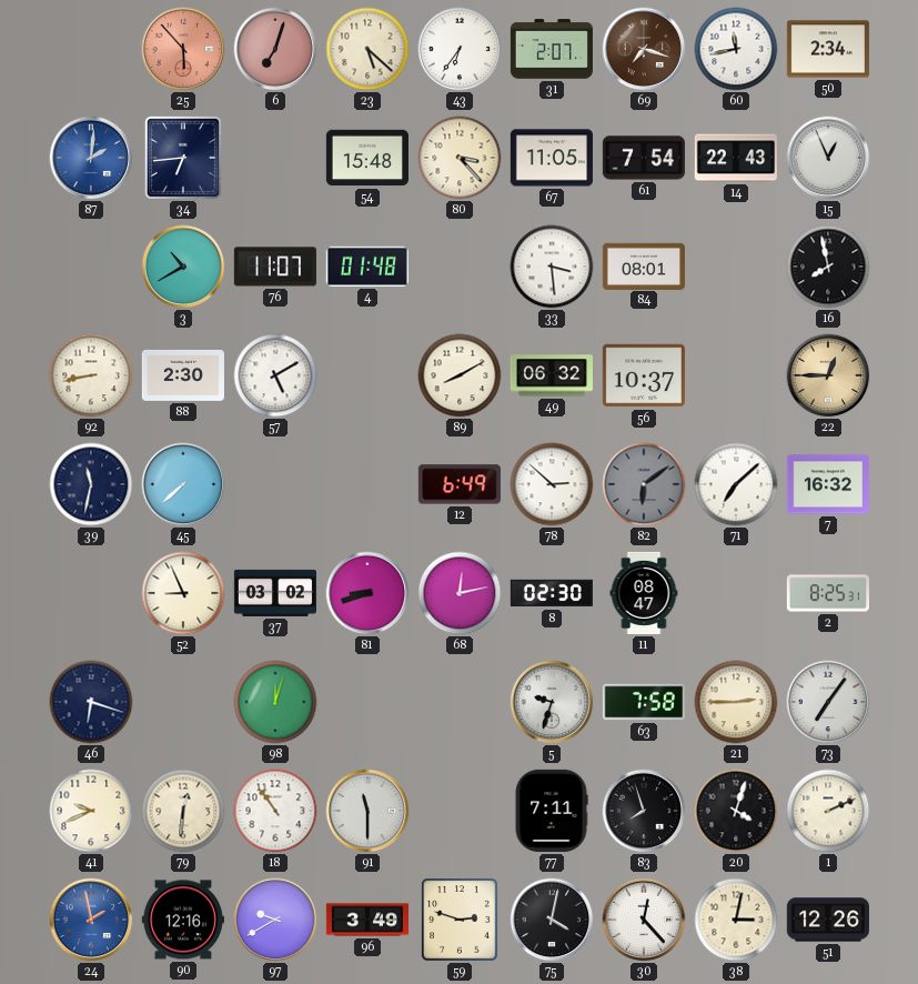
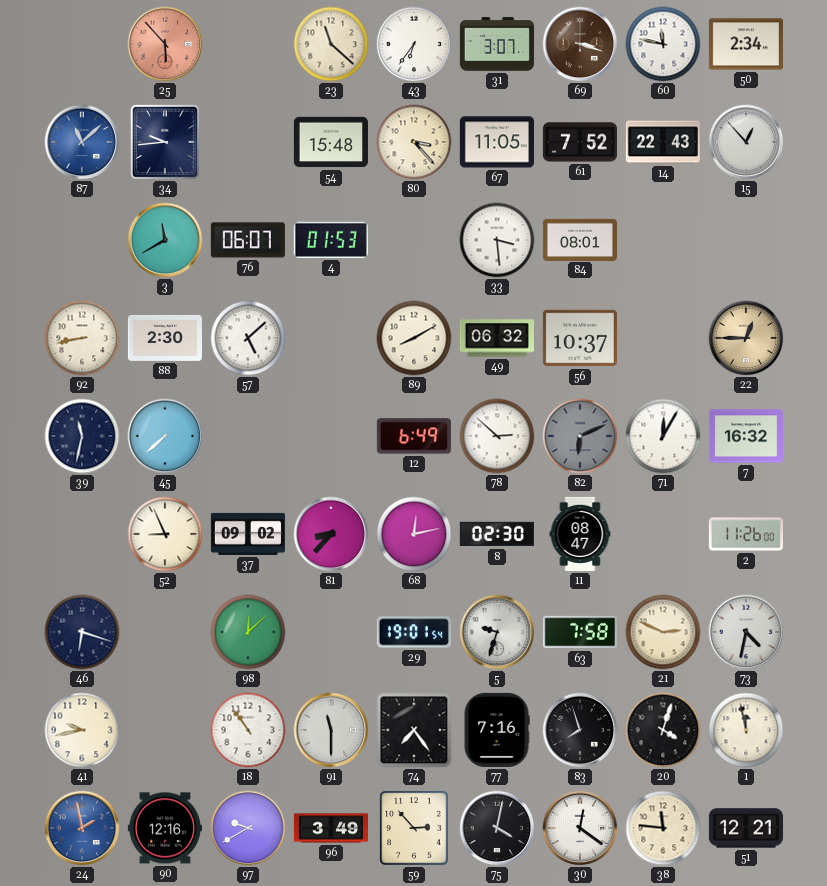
6: 7:03 -> none
23: 5:22 -> 11:22
31: 2:07 -> 3:07
69: 7:18 -> 3:18
60: 11:43 -> 11:47
87: 2:01 -> 11:08
34: 6:44 -> 9:44
61: 7:54 -> 7:52
15: 12:56 -> 12:53
3: 10:40 -> 11:40
76: 11:07 -> 06:07
4: 01:48 -> 01:53
16: 7:58 -> none
57: 5:10 -> 5:08
82: 6:09 -> 6:11
71: 7:08 -> 12:05
37: 03:02 -> 09:02
81: 8:42 -> 8:37
2: 8:25 -> 11:26
98: 12:03 -> 12:08
29: none -> 19:01
21: 2:45 -> 2:49
73: 7:06 -> 4:32
41: 9:41 -> 9:43
79: 12:31 -> none
74: none -> 7:24
77: 7:11 -> 7:16
1: 2:11 -> 11:58
59: 2:48 -> 2:53
30: 12:23 -> 12:21
38: 3:02 -> 11:46
51: 12:26 -> 12:21
